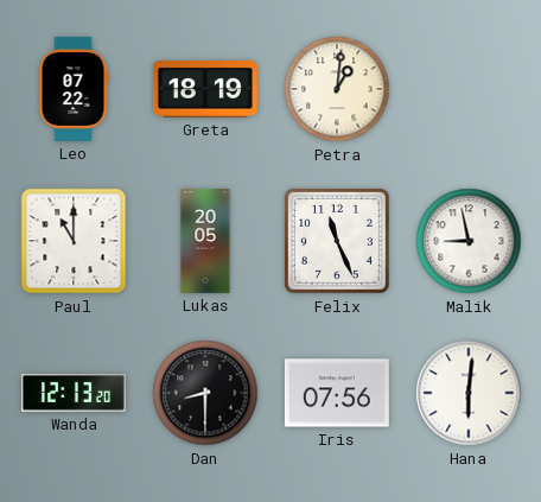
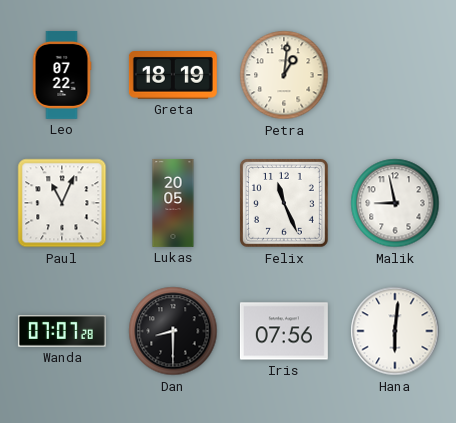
Paul: 11:00 -> 11:04
Wanda: 12:13 -> 07:07
